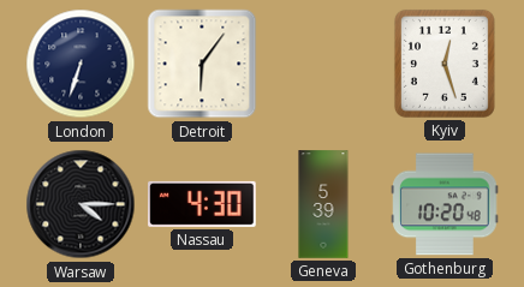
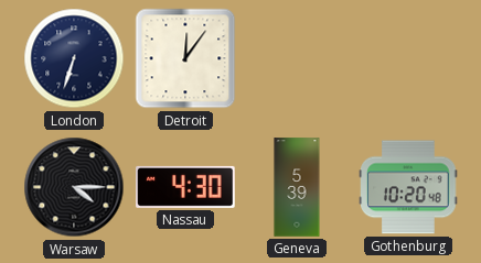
Detroit: 6:06 -> 12:06
Kyiv: 12:27 -> none
